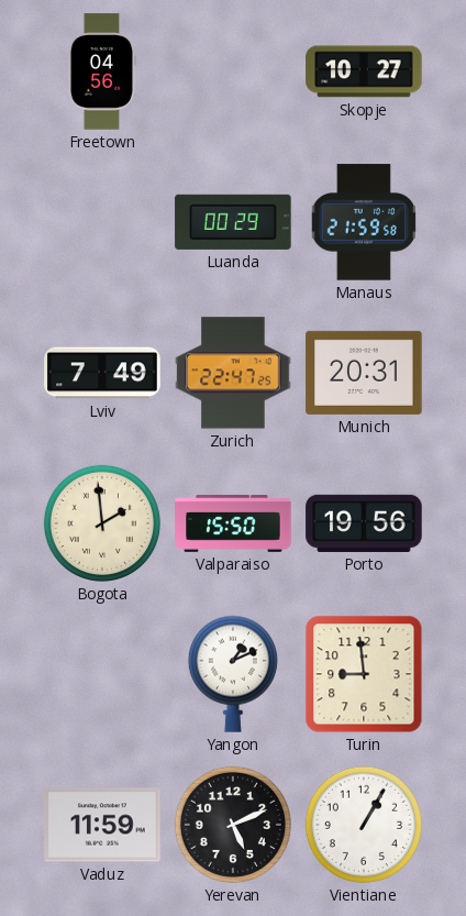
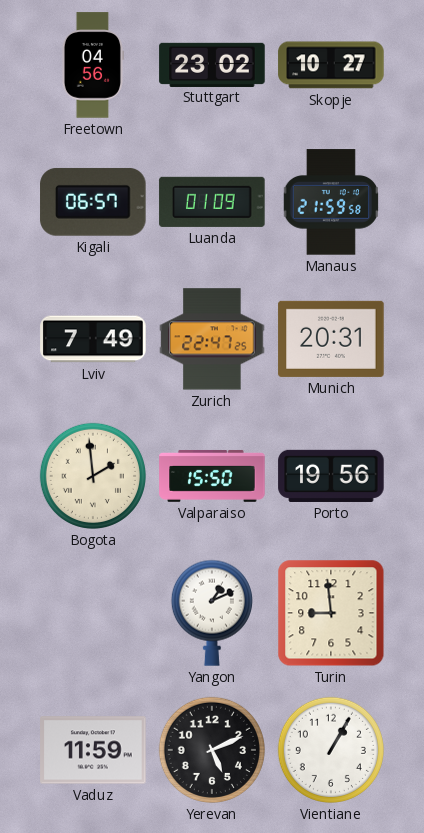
Stuttgart: none -> 23:02
Kigali: none -> 06:57
Luanda: 00:29 -> 01:09
